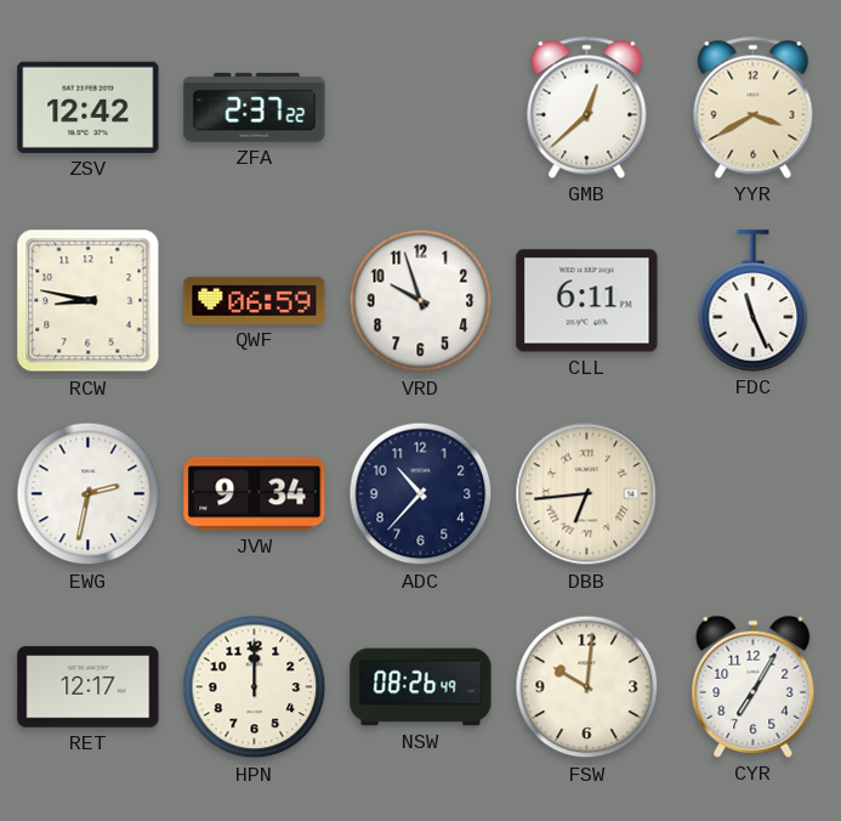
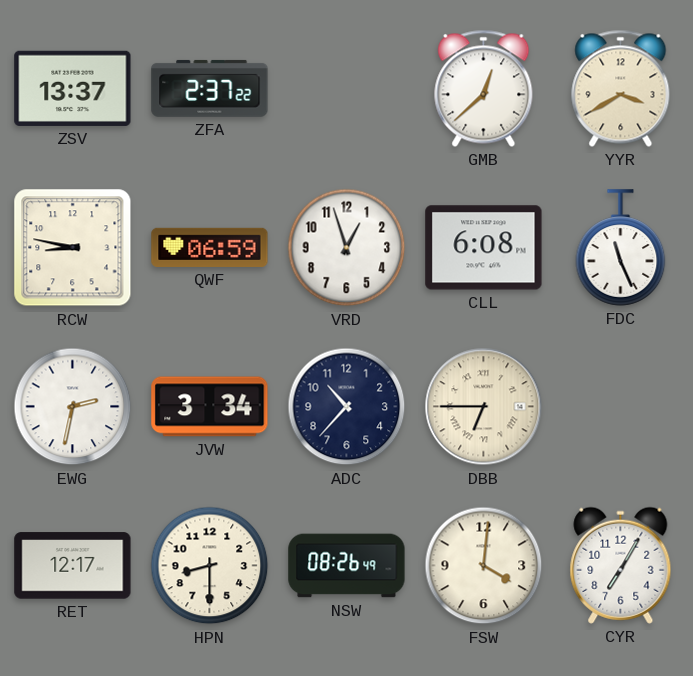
ZSV: 12:42 -> 13:37
VRD: 9:57 -> 12:57
CLL: 6:11 -> 6:08
JVW: 9:34 -> 3:34
DBB: 6:44 -> 6:45
HPN: 12:00 -> 8:30
FSW: 10:01 -> 4:01
